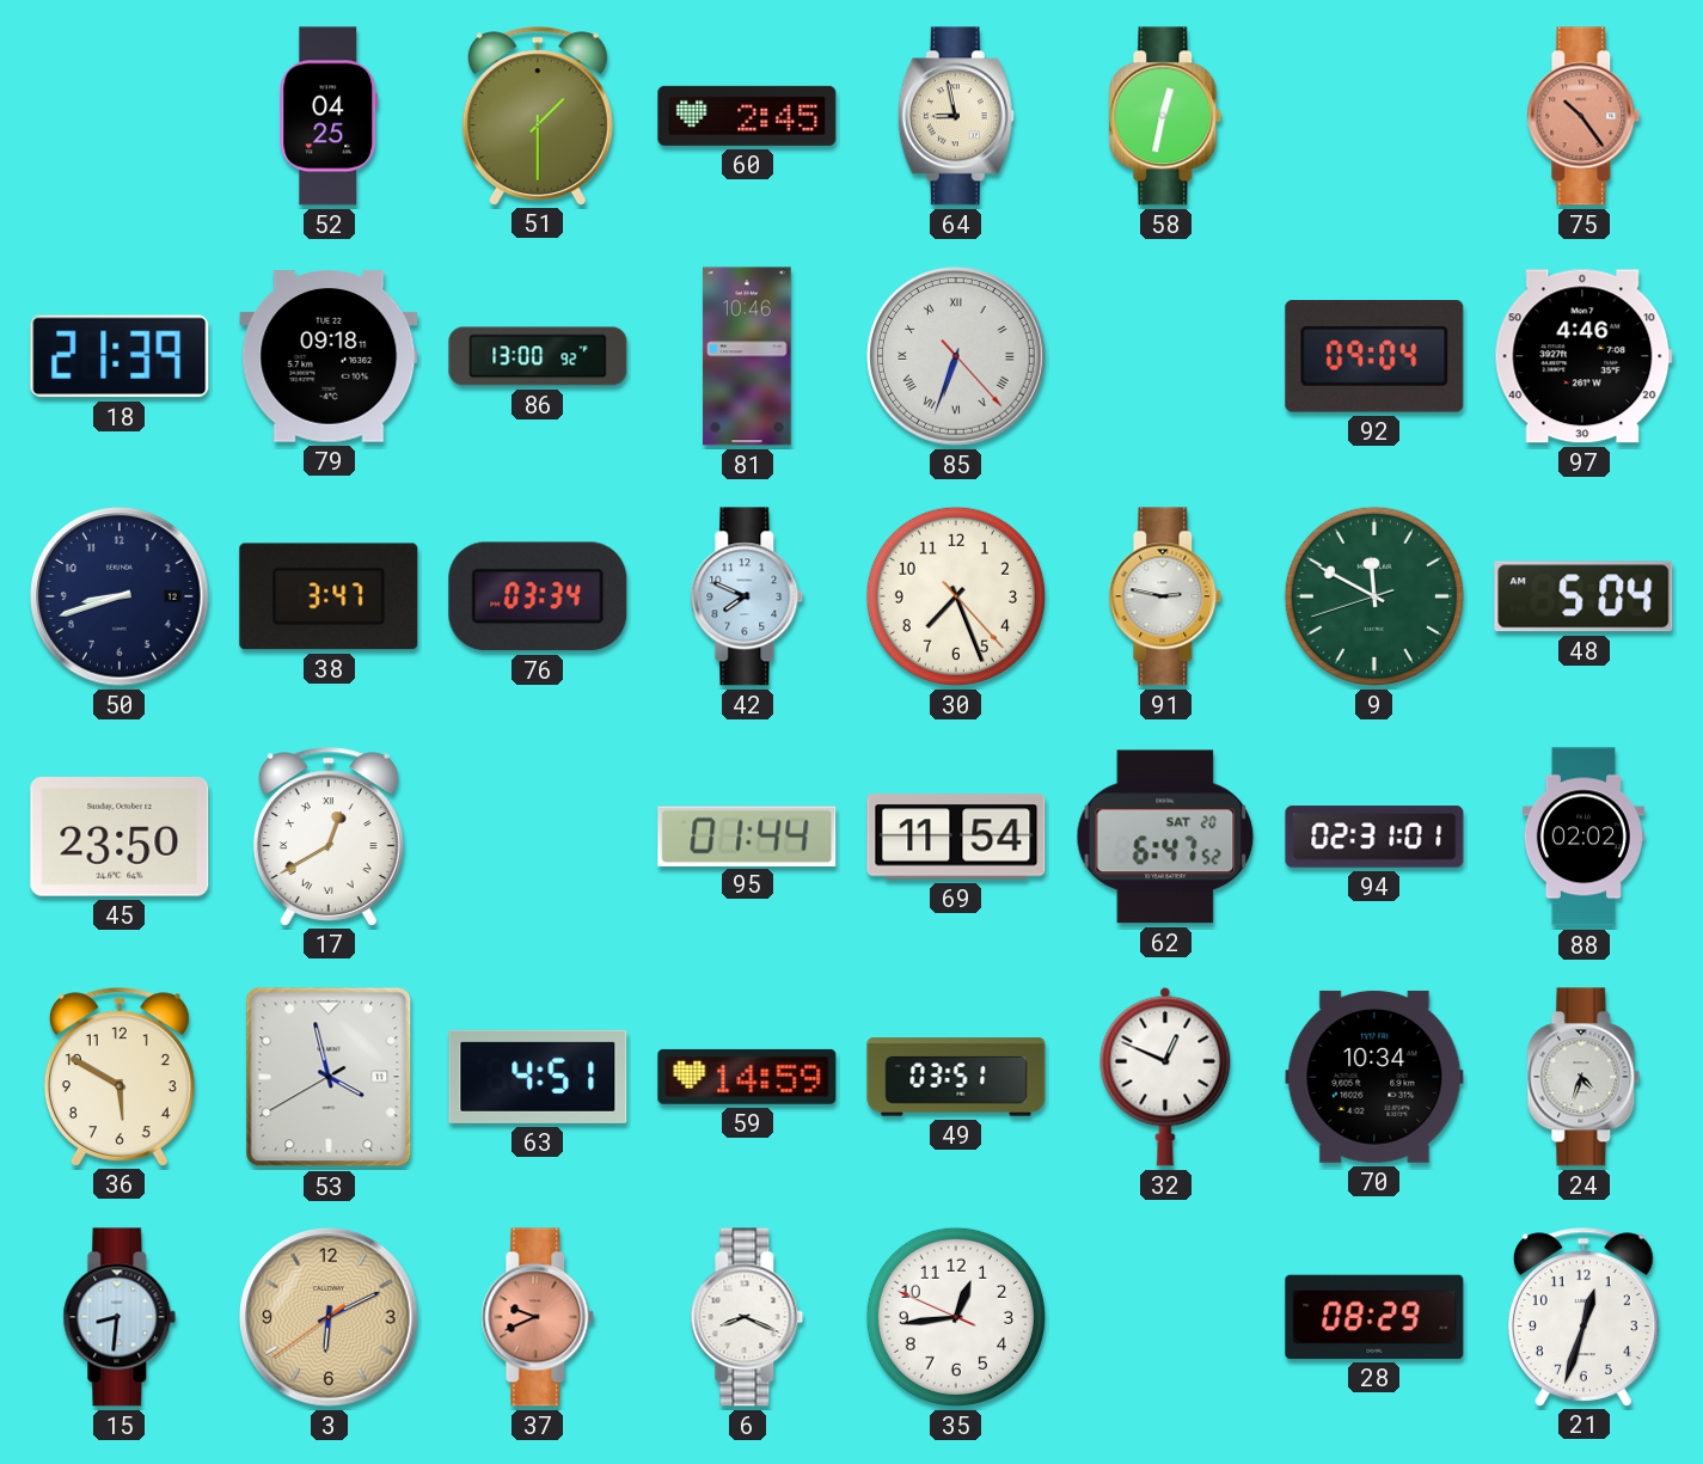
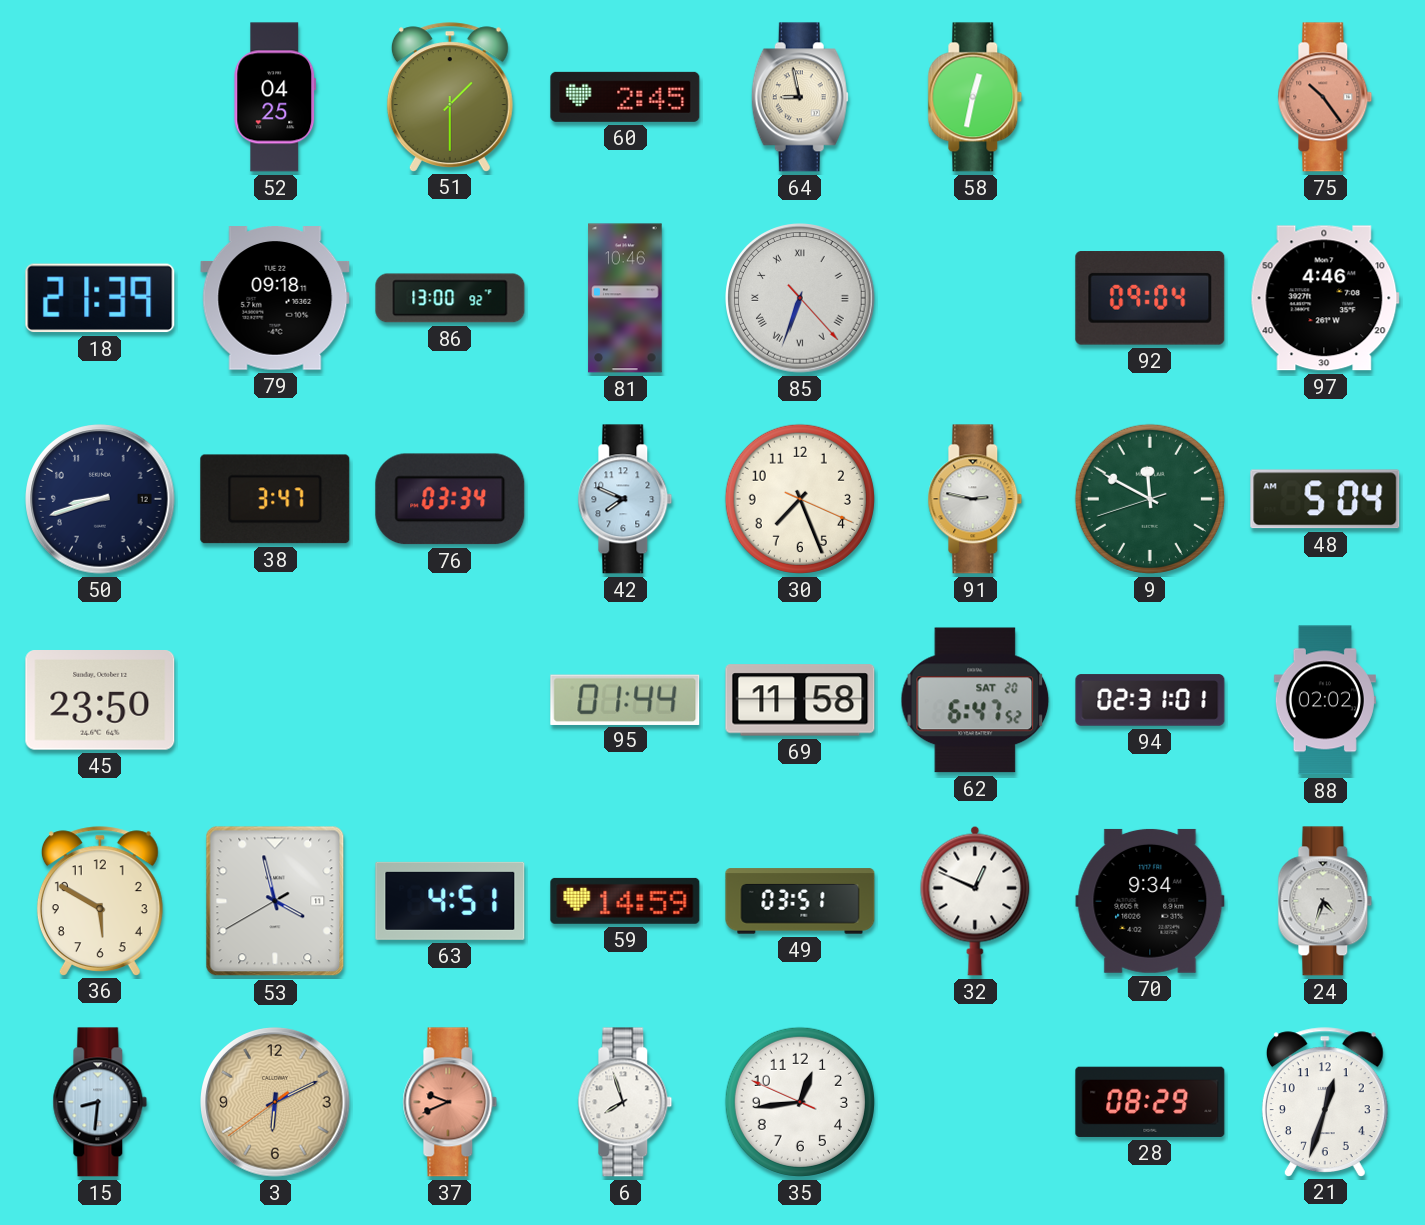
30: 7:26:23 -> 7:26:19
17: 12:40 -> none
69: 11:54 -> 11:58
70: 10:34 -> 9:34
6: 8:19 -> 7:57
